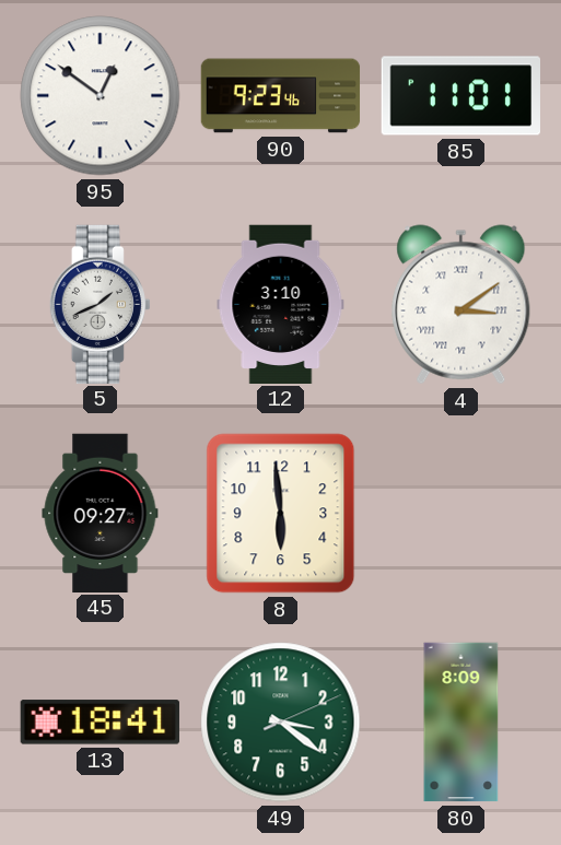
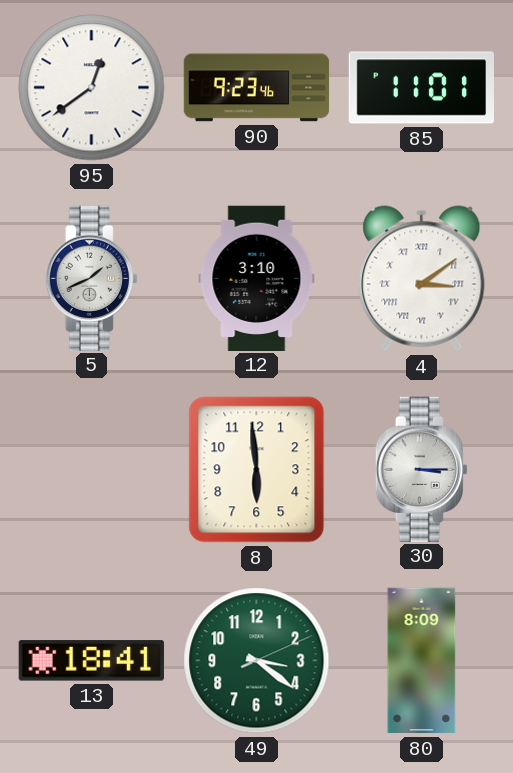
95: 12:51 -> 12:39
45: 09:27 -> none
30: none -> 3:15
